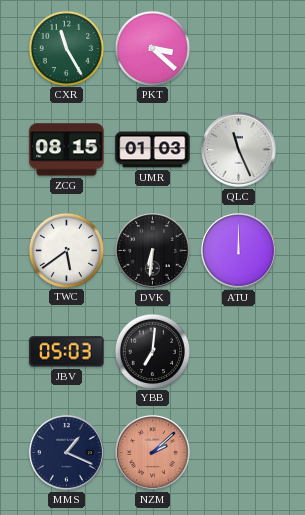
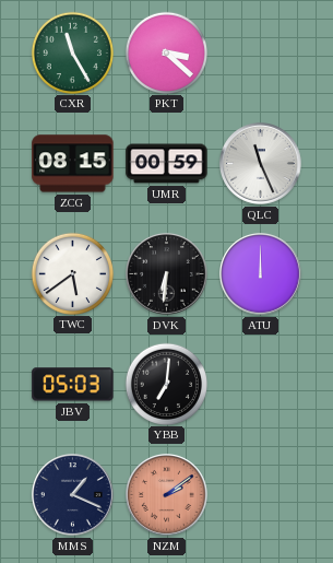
UMR: 01:03 -> 00:59
NZM: 2:08 -> 2:09
